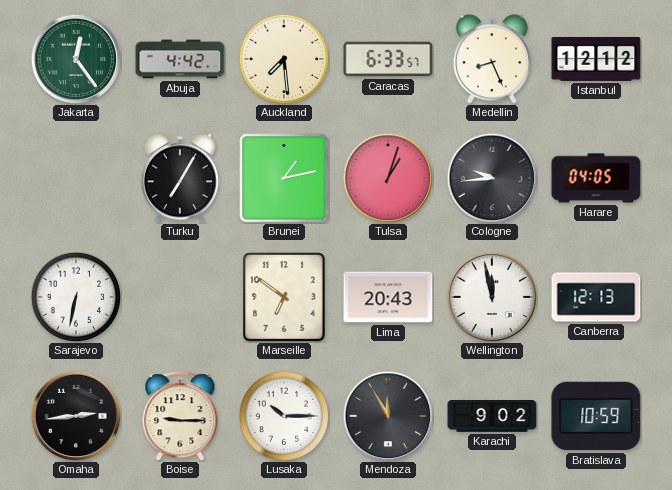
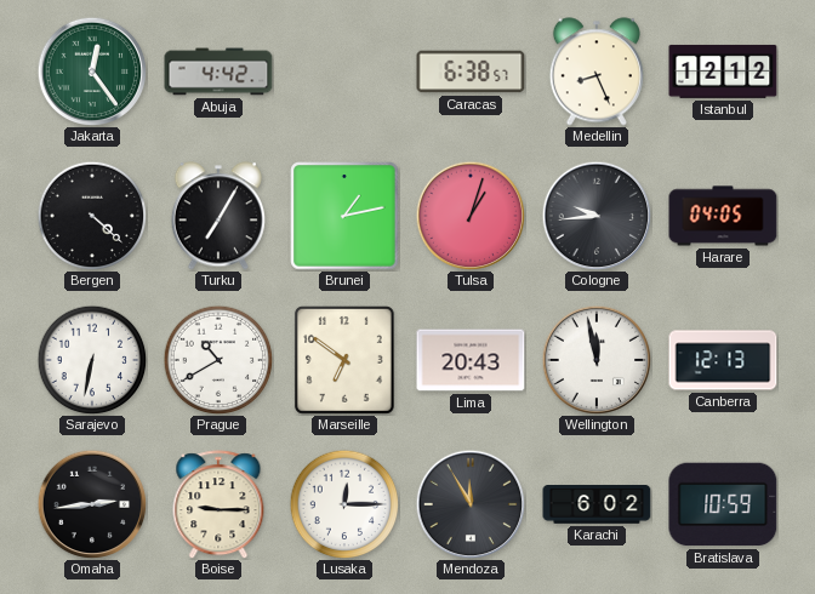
Auckland: 7:29 -> none
Caracas: 6:33 -> 6:38
Bergen: none -> 4:22
Prague: none -> 10:40
Lusaka: 10:15 -> 12:15
Karachi: 9:02 -> 6:02
